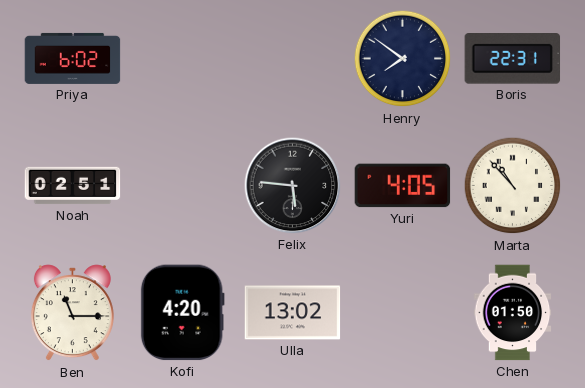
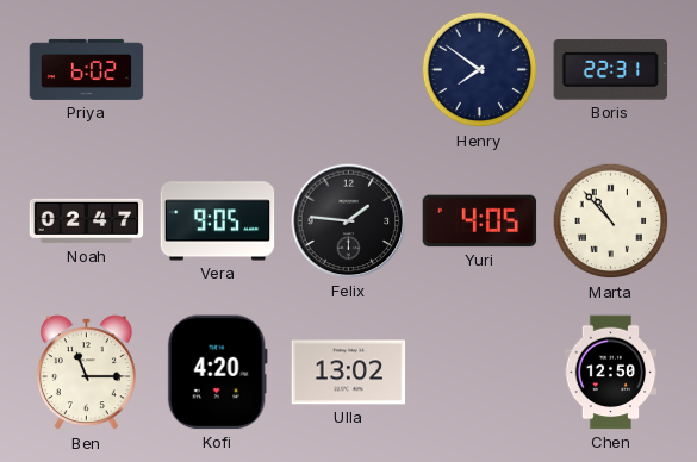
Noah: 02:51 -> 02:47
Vera: none -> 9:05
Felix: 5:46 -> 1:46
Chen: 01:50 -> 12:50
